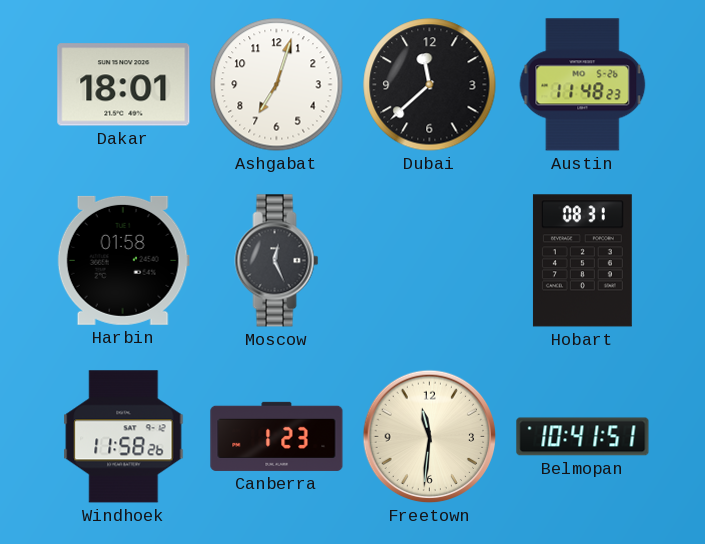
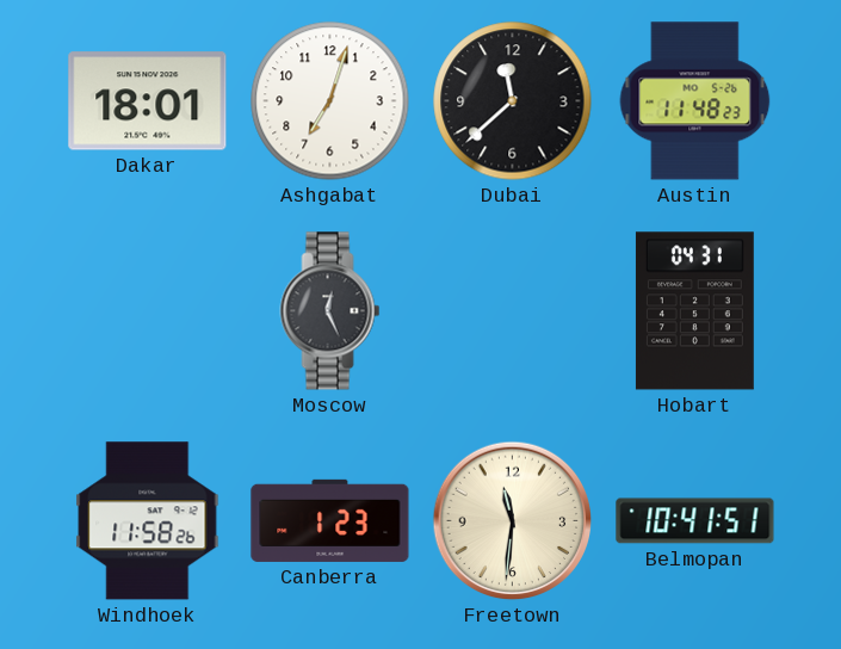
Harbin: 01:58 -> none
Hobart: 08:31 -> 04:31
